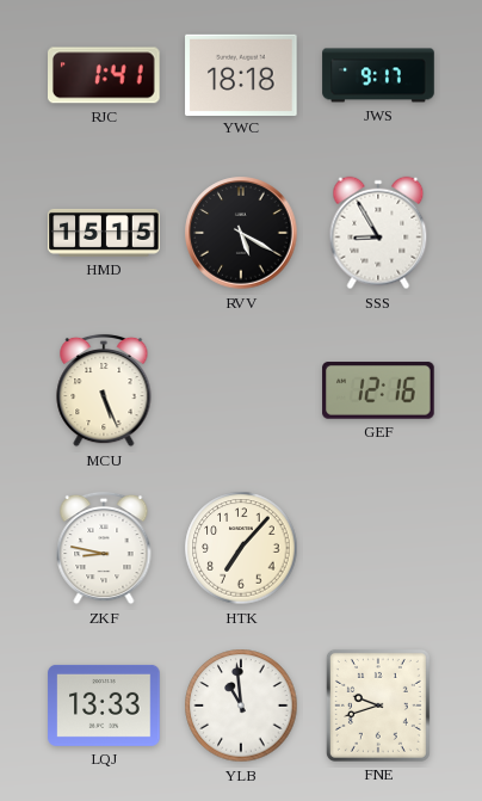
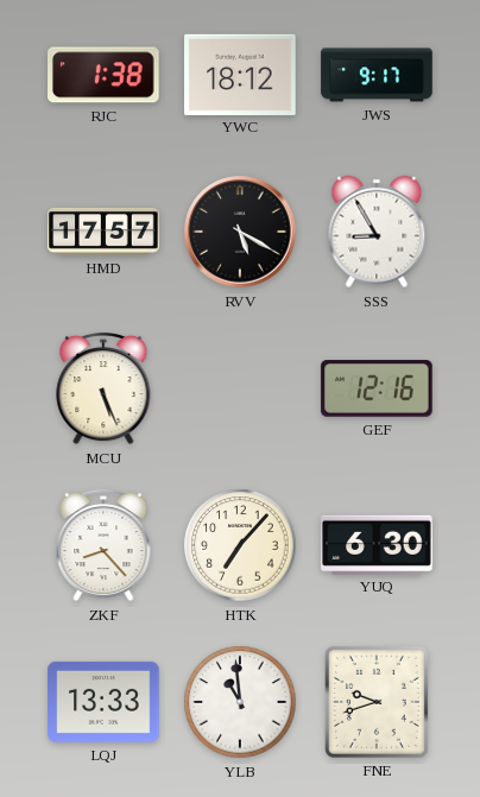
RJC: 1:41 -> 1:38
YWC: 18:18 -> 18:12
HMD: 15:15 -> 17:57
ZKF: 8:47 -> 8:23
YUQ: none -> 6:30
